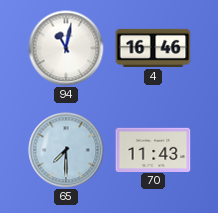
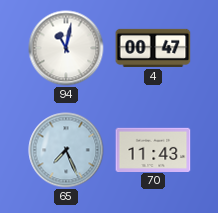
4: 16:46 -> 00:47
65: 7:30 -> 7:26
